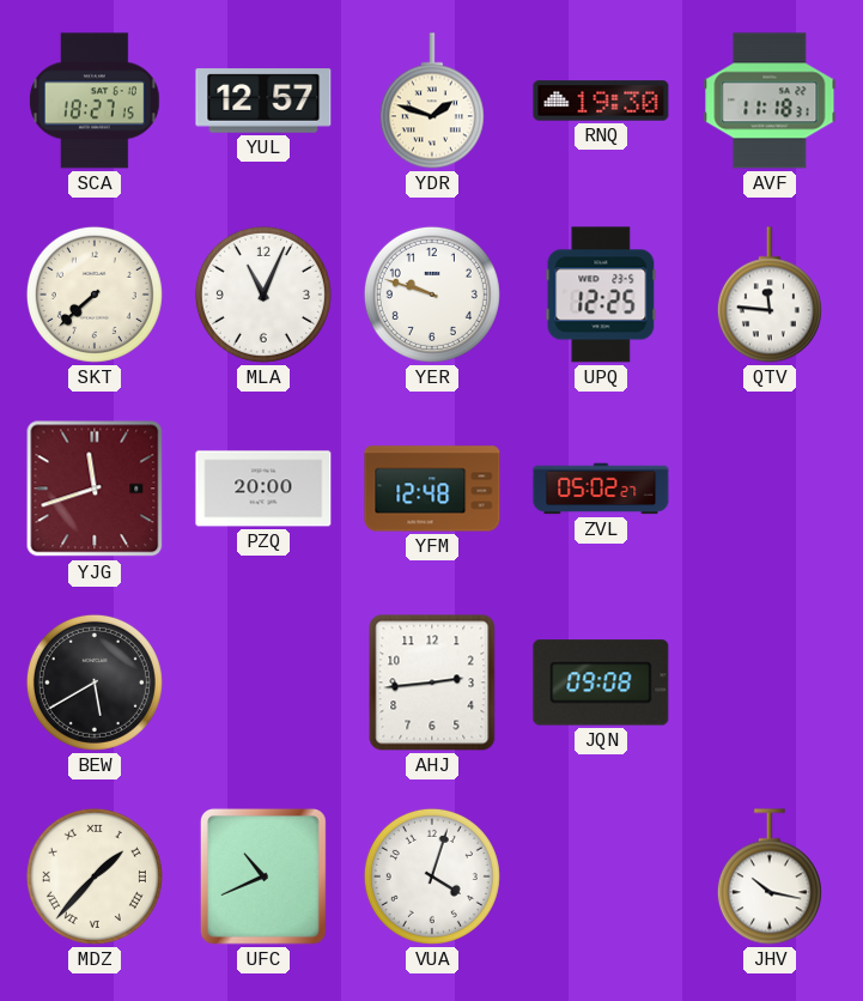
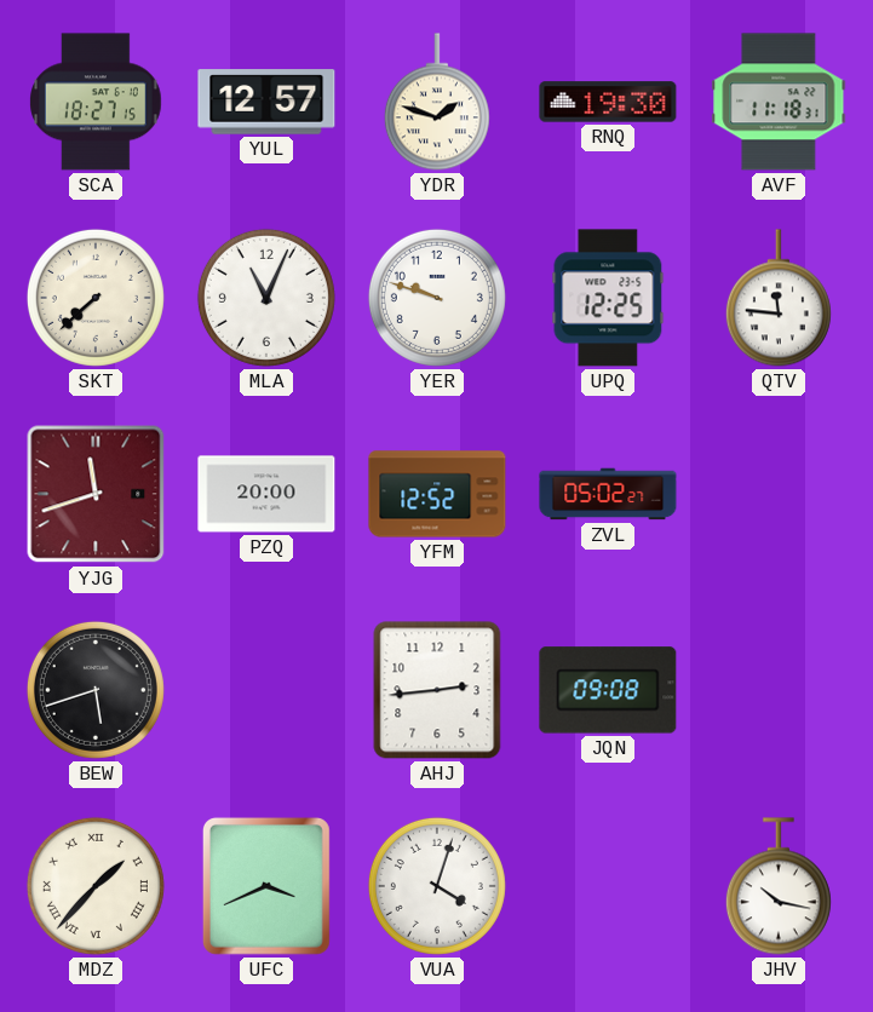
YFM: 12:48 -> 12:52
BEW: 5:40 -> 5:42
UFC: 10:41 -> 3:41
